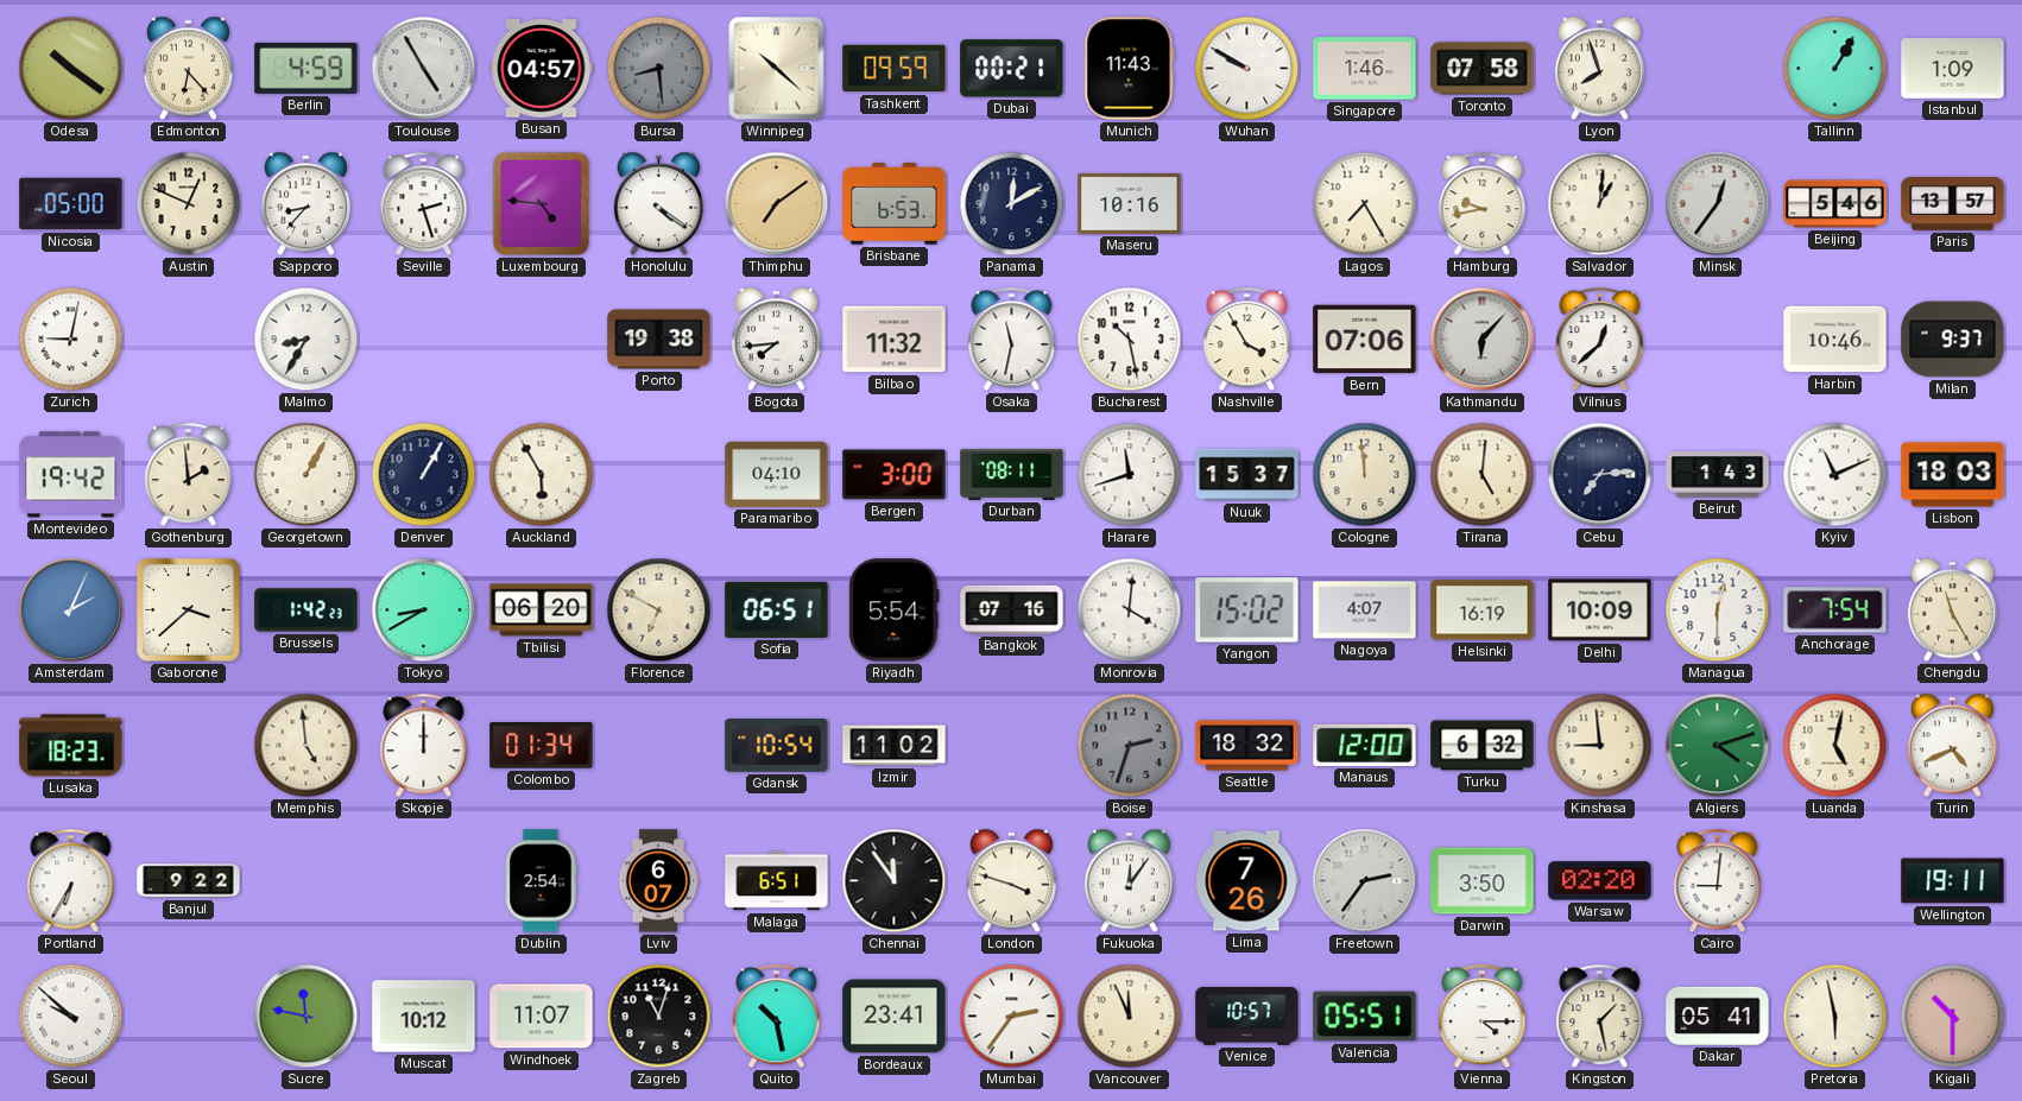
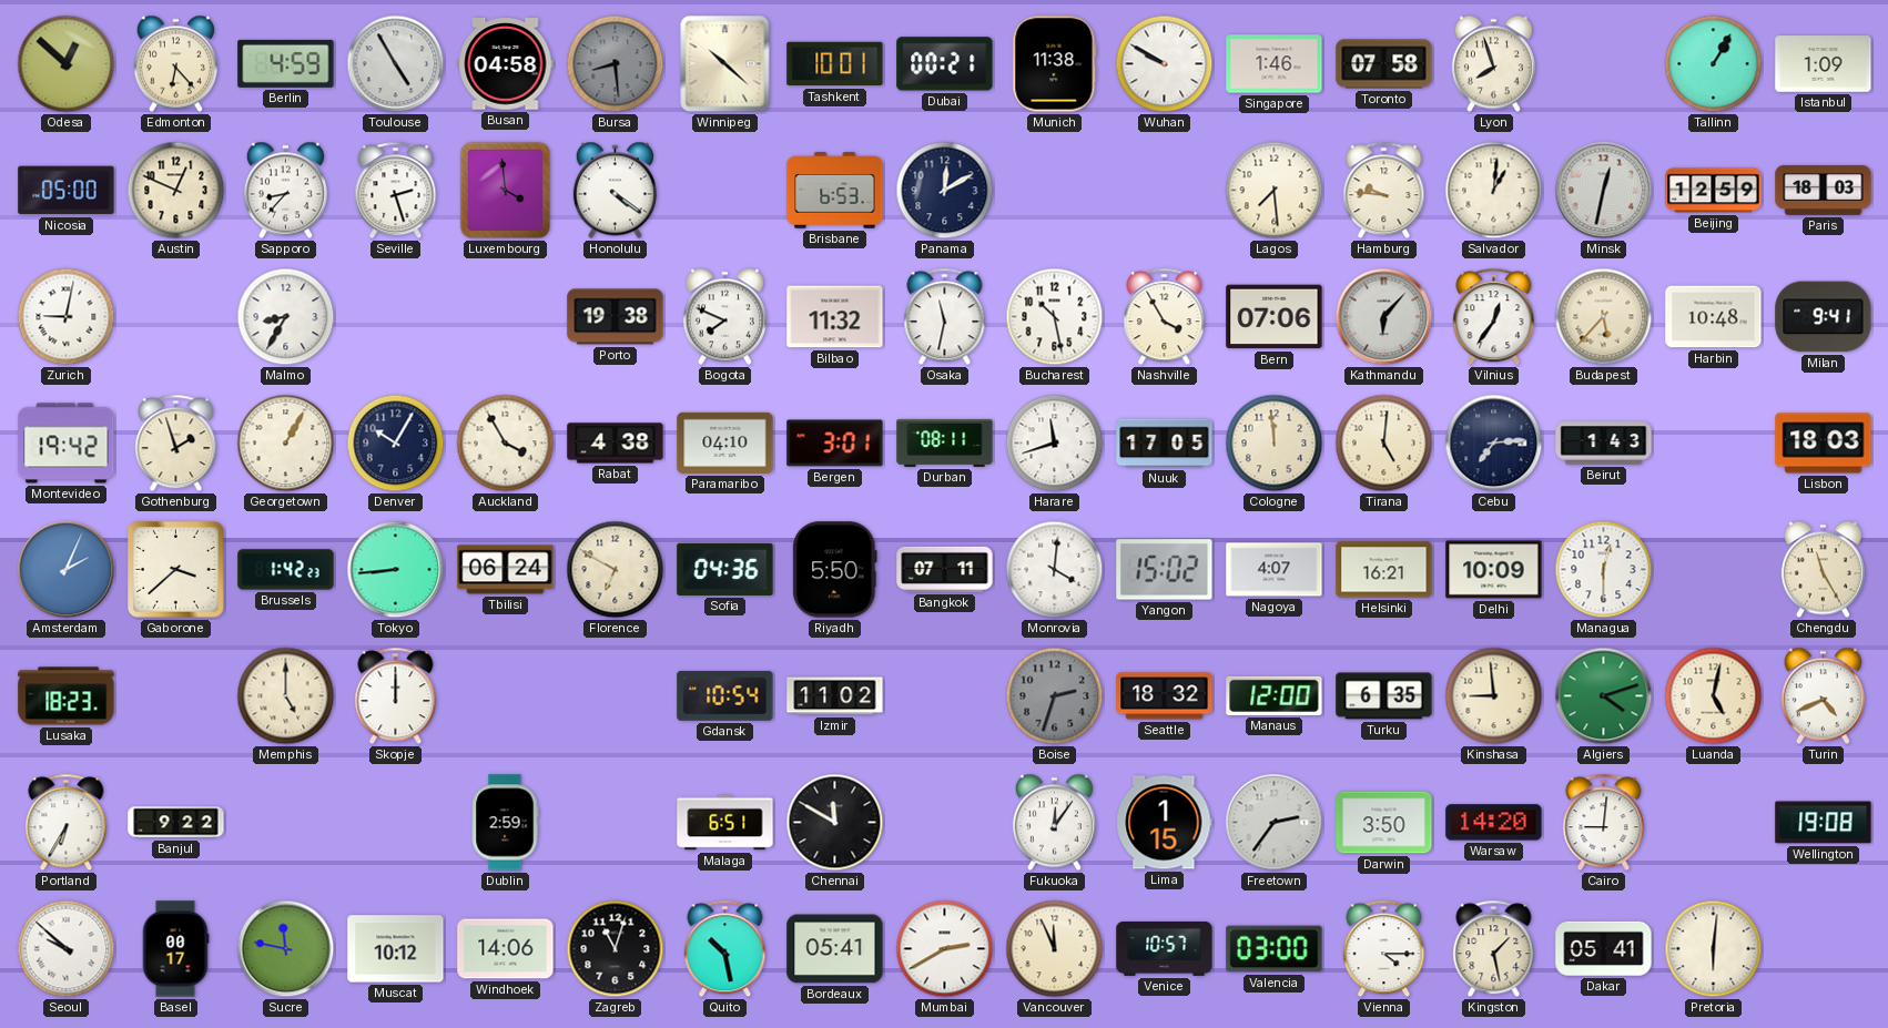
Odesa: 10:21 -> 12:52
Busan: 04:57 -> 04:58
Tashkent: 09:59 -> 10:01
Munich: 11:43 -> 11:38
Luxembourg: 4:46 -> 3:59
Thimphu: 7:09 -> none
Maseru: 10:16 -> none
Lagos: 7:25 -> 7:29
Hamburg: 9:43 -> 9:46
Minsk: 12:36 -> 12:32
Beijing: 5:46 -> 12:59
Paris: 13:57 -> 18:03
Bogota: 7:44 -> 7:49
Vilnius: 12:38 -> 12:36
Budapest: none -> 5:37
Harbin: 10:46 -> 10:48
Milan: 9:37 -> 9:41
Gothenburg: 1:59 -> 1:57
Denver: 1:05 -> 10:05
Auckland: 5:55 -> 3:55
Rabat: none -> 4:38
Bergen: 3:00 -> 3:01
Nuuk: 15:37 -> 17:05
Kyiv: 11:11 -> none
Tokyo: 8:40 -> 8:44
Tbilisi: 06:20 -> 06:24
Sofia: 06:51 -> 04:36
Riyadh: 5:54 -> 5:50
Bangkok: 07:16 -> 07:11
Helsinki: 16:19 -> 16:21
Anchorage: 7:54 -> none
Memphis: 4:59 -> 5:00
Colombo: 01:34 -> none
Turku: 6:32 -> 6:35
Dublin: 2:54 -> 2:59
Lviv: 6:07 -> none
Chennai: 11:54 -> 11:50
London: 3:48 -> none
Lima: 7:26 -> 1:15
Warsaw: 02:20 -> 14:20
Wellington: 19:11 -> 19:08
Basel: none -> 00:17
Windhoek: 11:07 -> 14:06
Bordeaux: 23:41 -> 05:41
Mumbai: 2:36 -> 2:40
Valencia: 05:51 -> 03:00
Pretoria: 5:58 -> 6:01
Kigali: 10:30 -> none
